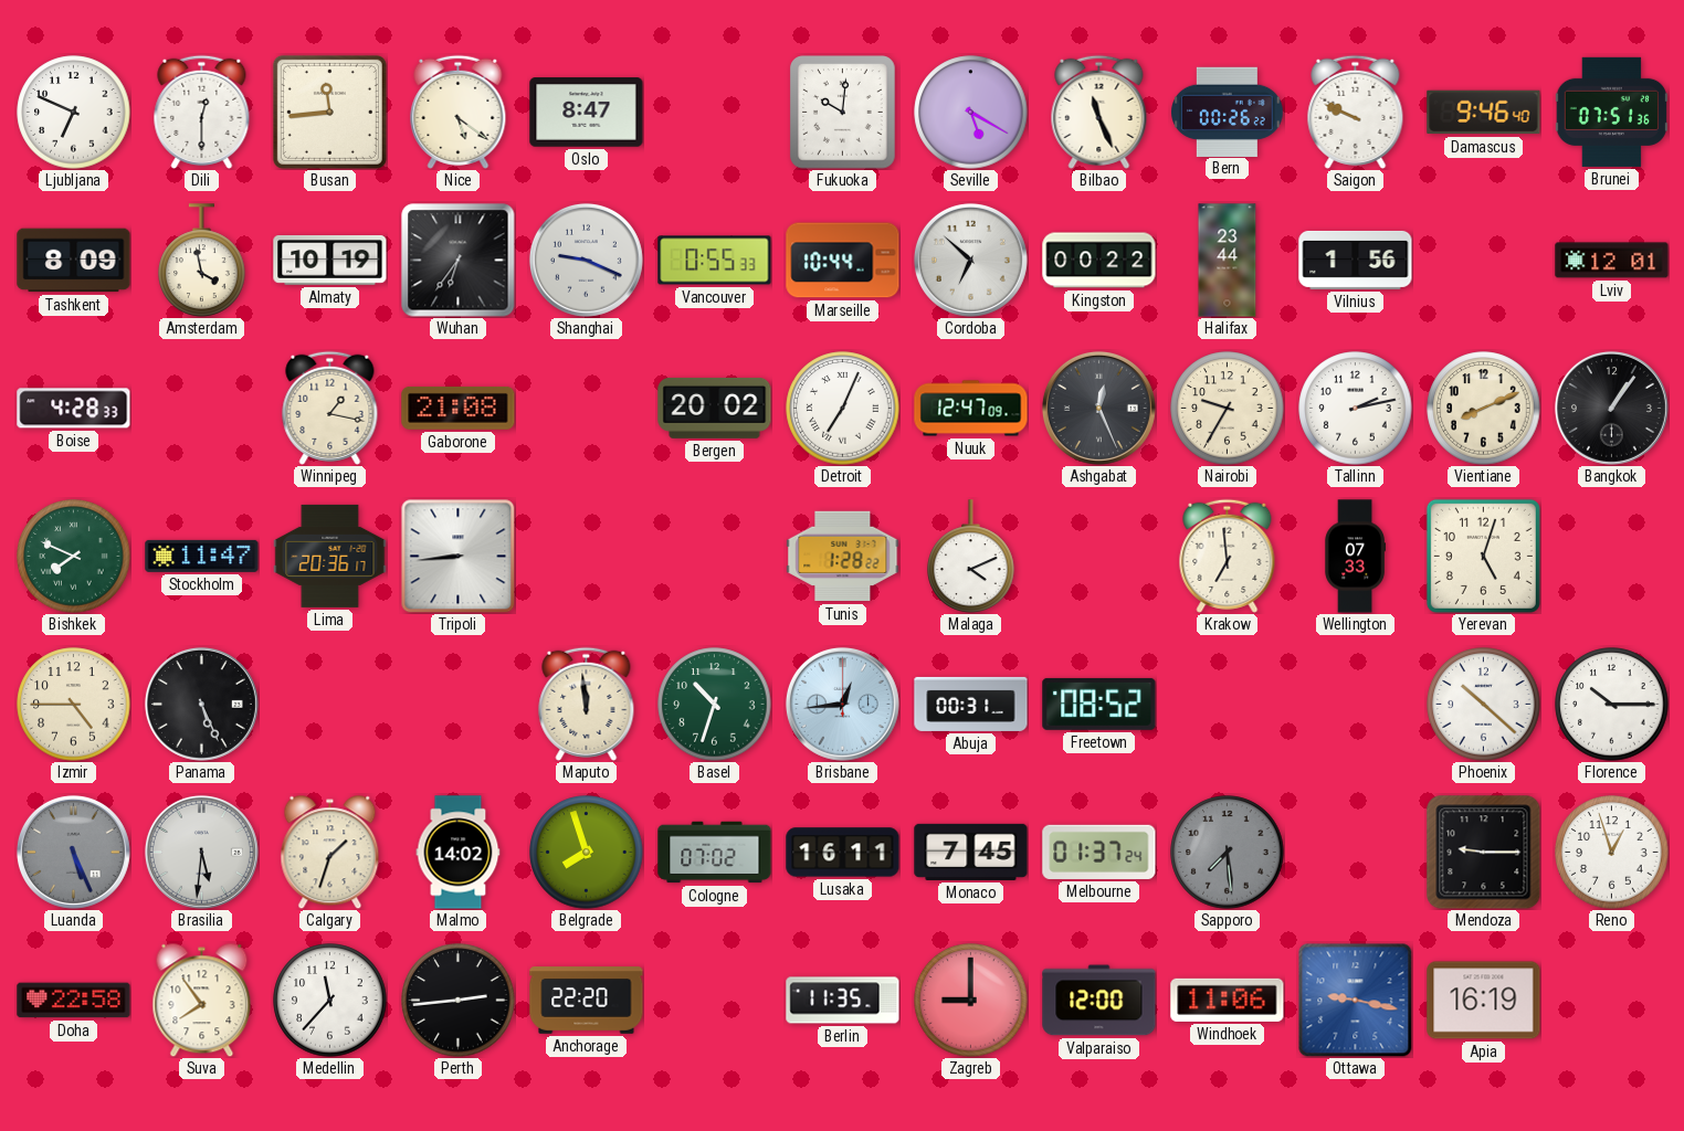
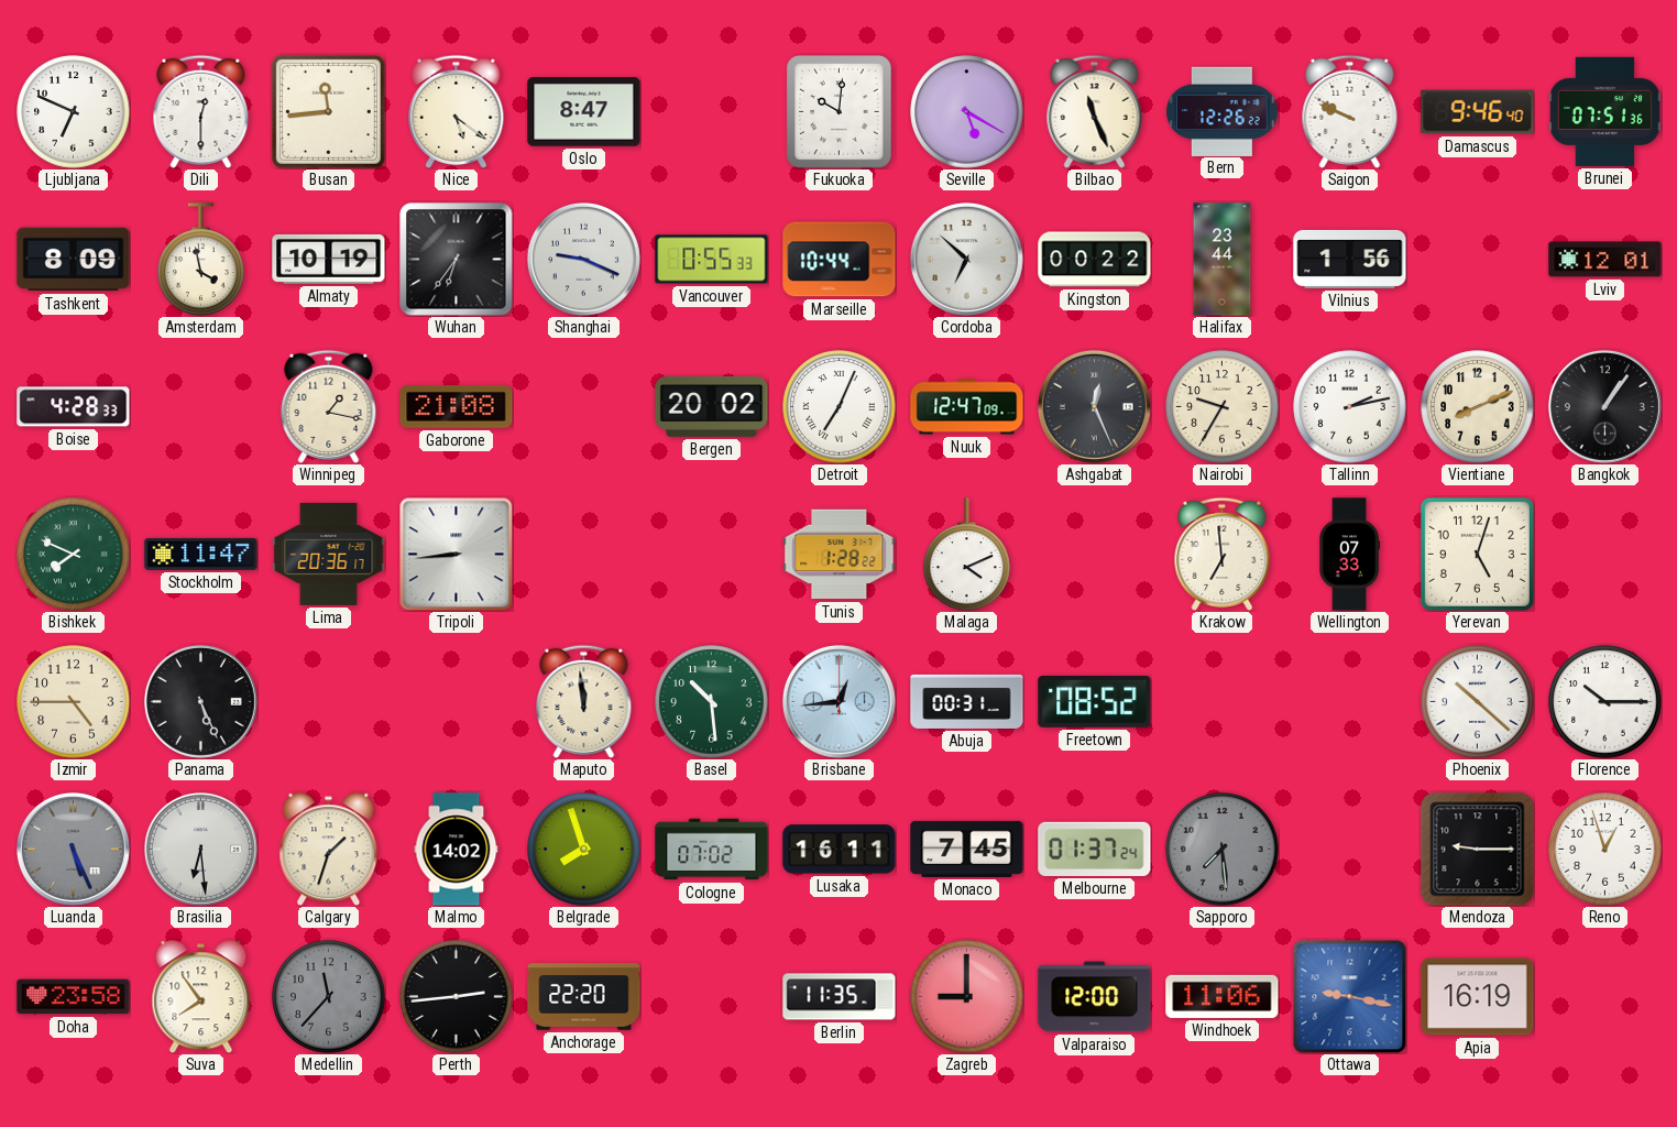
Bern: 00:26 -> 12:26
Basel: 10:33 -> 10:29
Brasilia: 5:31 -> 6:29
Doha: 22:58 -> 23:58
Medellin dial: white -> grey
